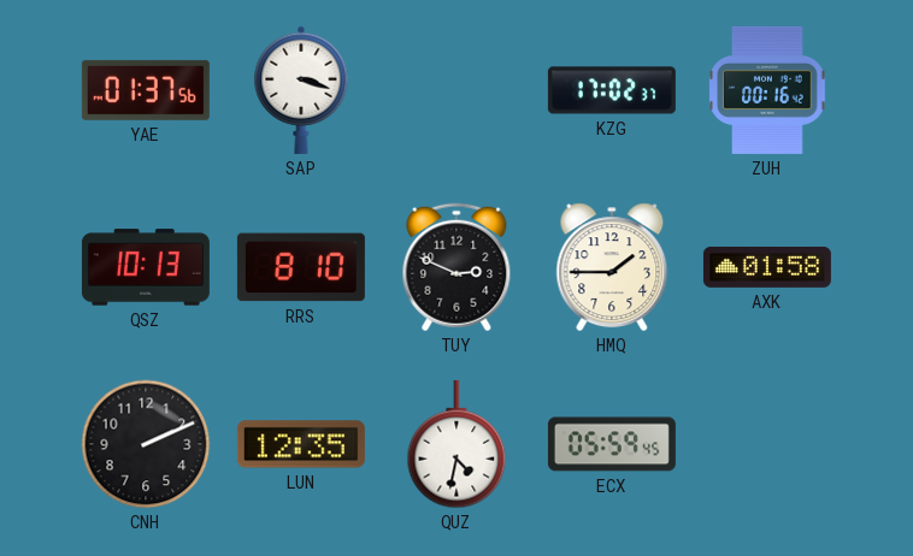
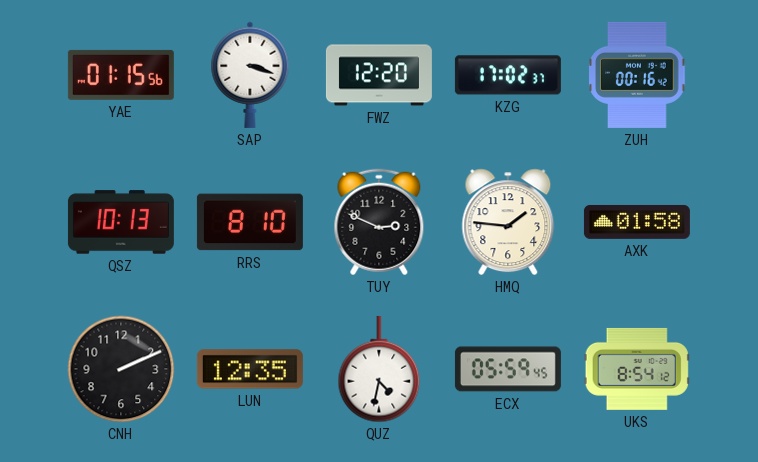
YAE: 01:37 -> 01:15
FWZ: none -> 12:20
HMQ: 1:45 -> 1:46
UKS: none -> 8:54
